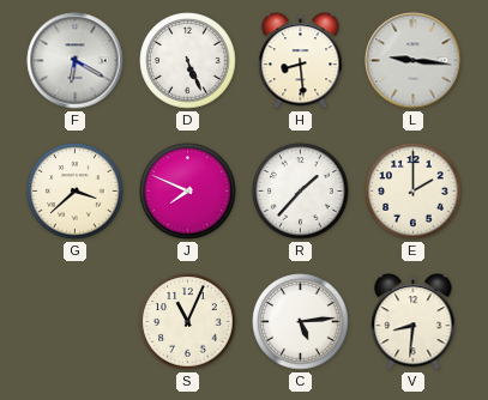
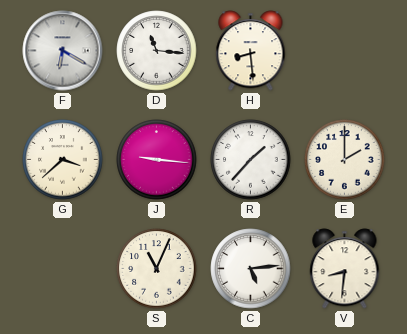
D: 5:26 -> 11:16
L: 9:16 -> none
J: 7:49 -> 9:16
